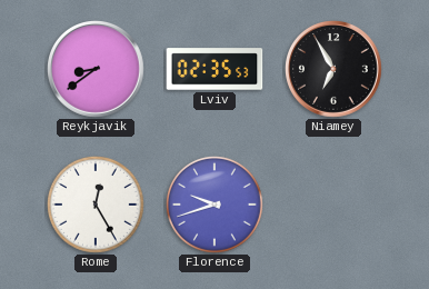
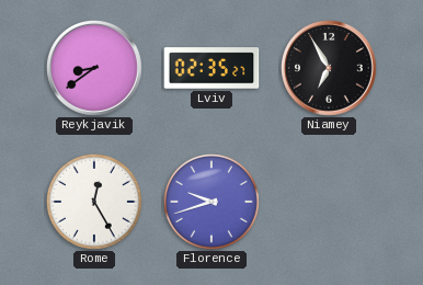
Lviv: 02:35:53 -> 02:35:27
